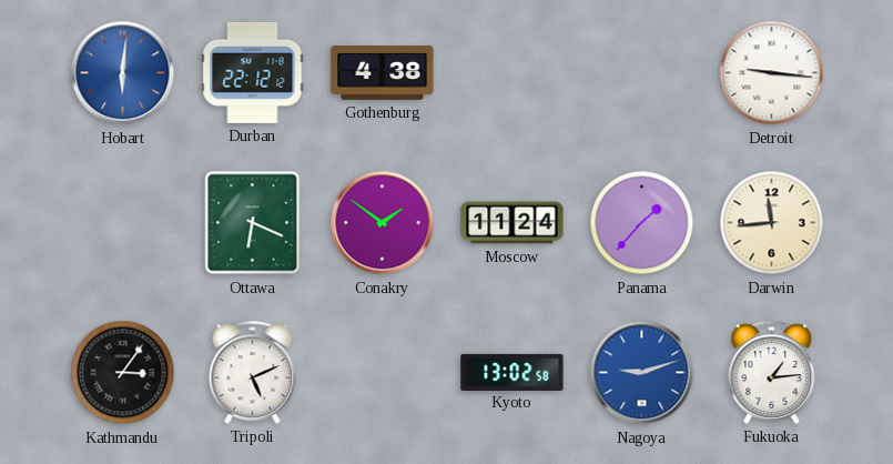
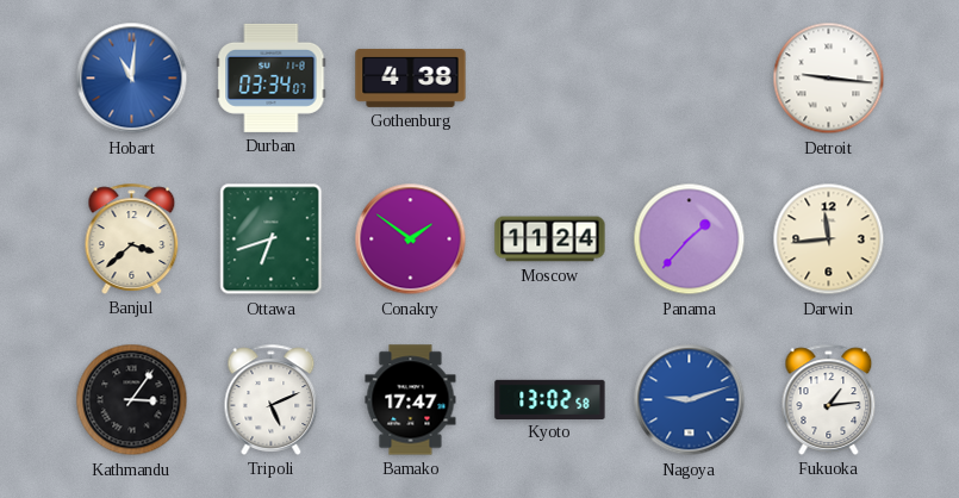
Hobart: 6:01 -> 11:01
Durban: 22:12 -> 03:34
Banjul: none -> 3:38
Ottawa: 6:19 -> 6:42
Bamako: none -> 17:47
